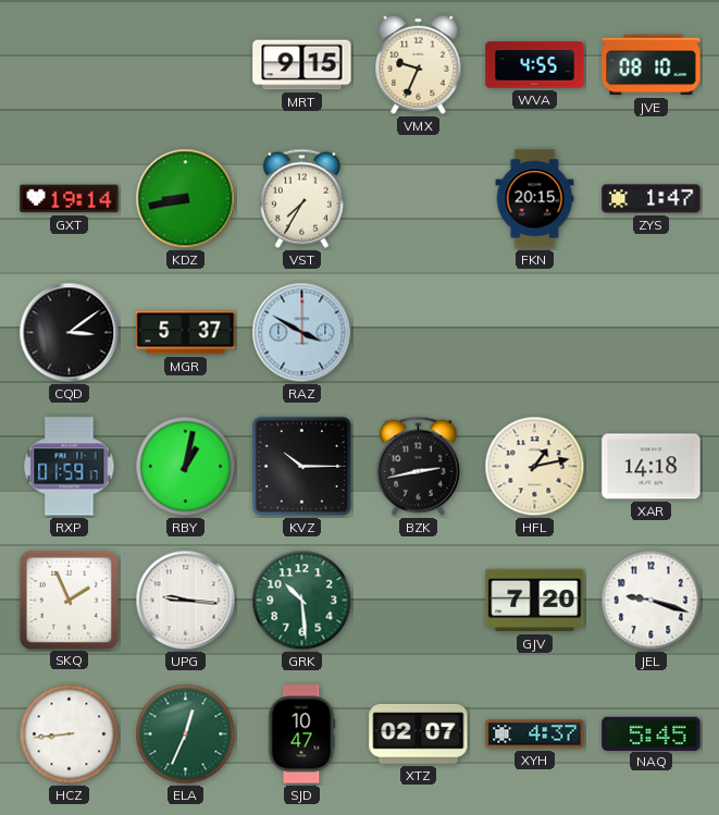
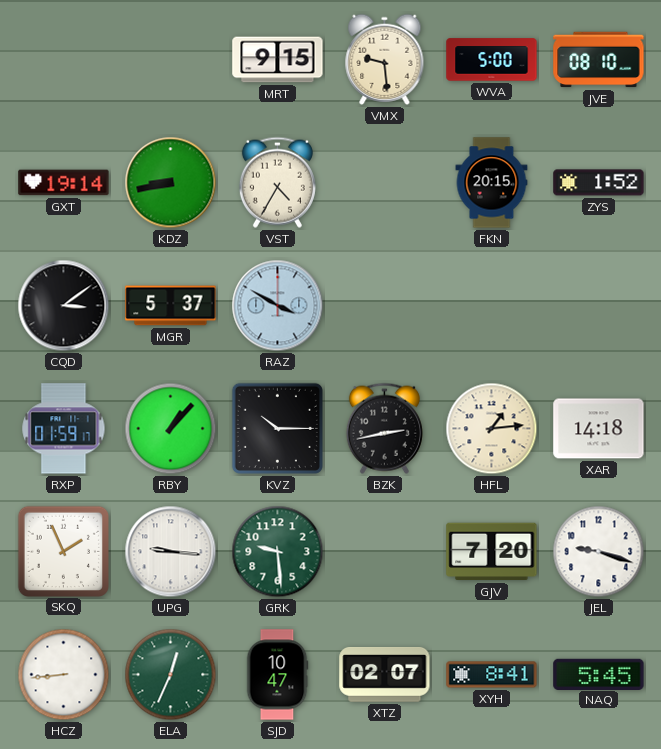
VMX: 9:34 -> 9:29
WVA: 4:55 -> 5:00
VST: 7:35 -> 4:35
ZYS: 1:47 -> 1:52
RBY: 1:02 -> 1:07
HFL: 1:13 -> 1:14
GRK: 10:29 -> 9:29
XYH: 4:37 -> 8:41
